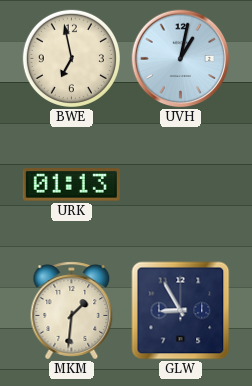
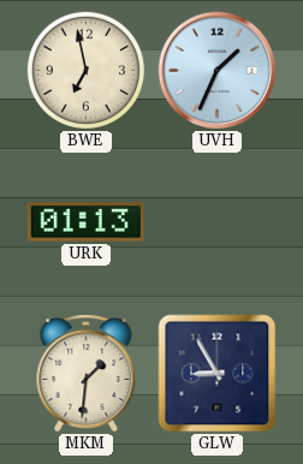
UVH: 1:02 -> 1:34
